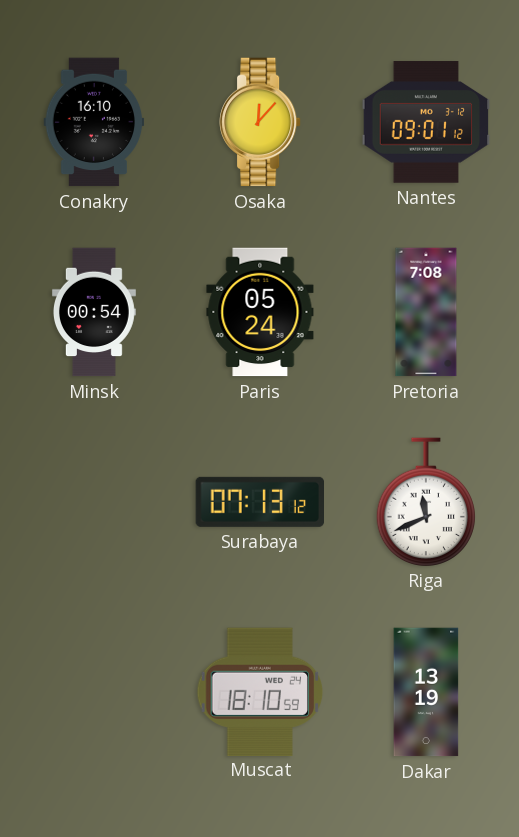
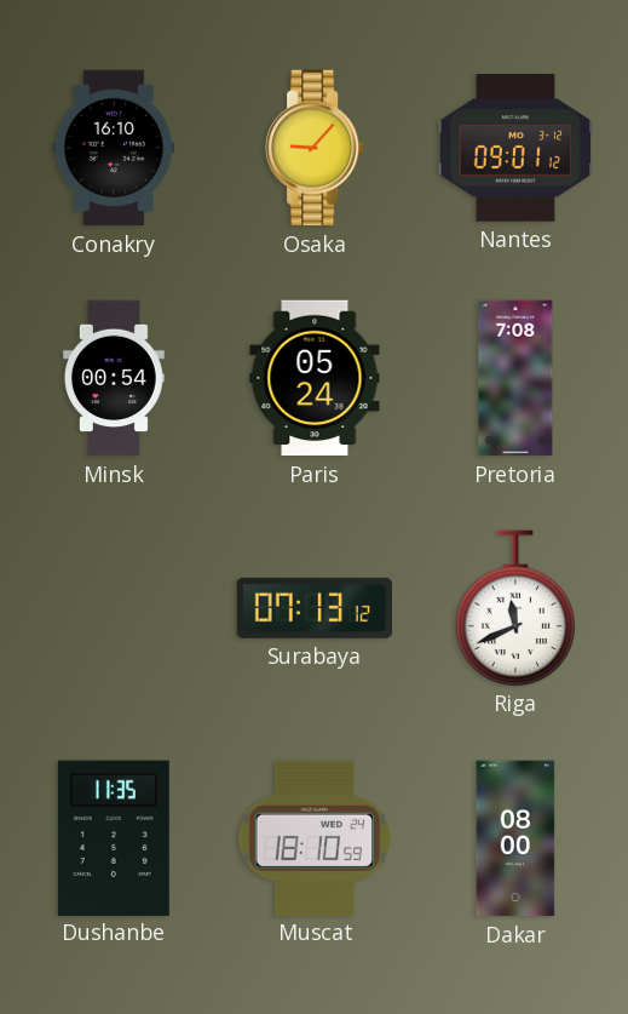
Osaka: 12:07 -> 9:07
Dushanbe: none -> 11:35
Dakar: 13:19 -> 08:00
